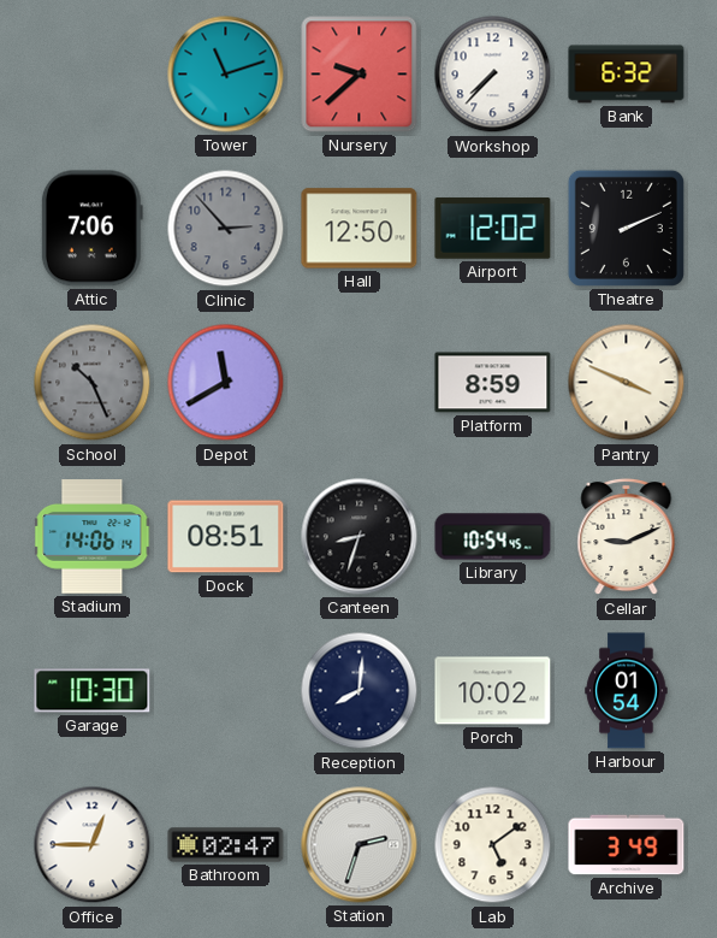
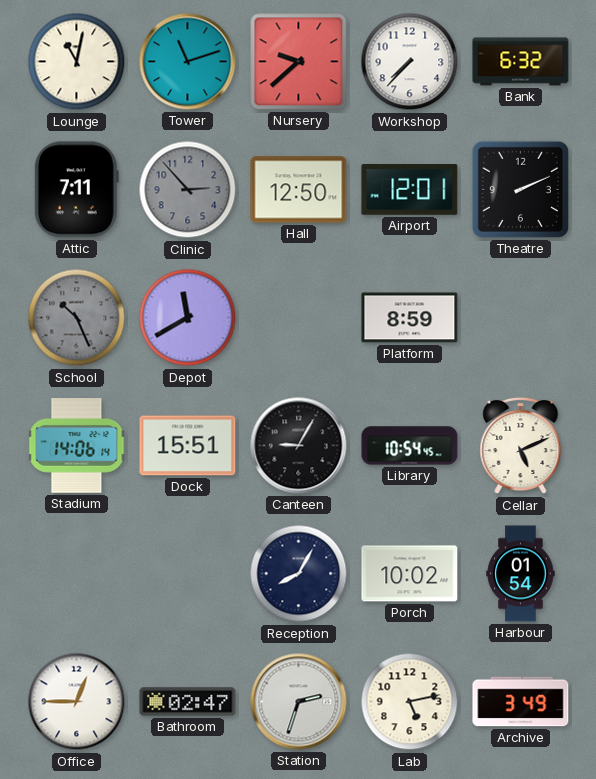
Lounge: none -> 11:02
Attic: 7:06 -> 7:11
Airport: 12:02 -> 12:01
Pantry: 3:49 -> none
Dock: 08:51 -> 15:51
Canteen: 8:33 -> 9:05
Cellar: 9:11 -> 5:11
Garage: 10:30 -> none
Reception: 8:01 -> 8:05
Lab: 5:09 -> 5:13
